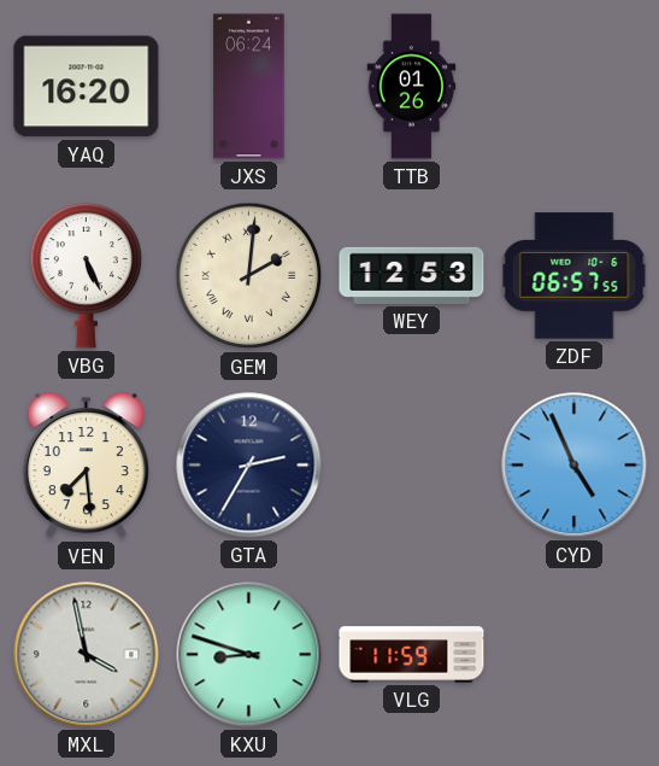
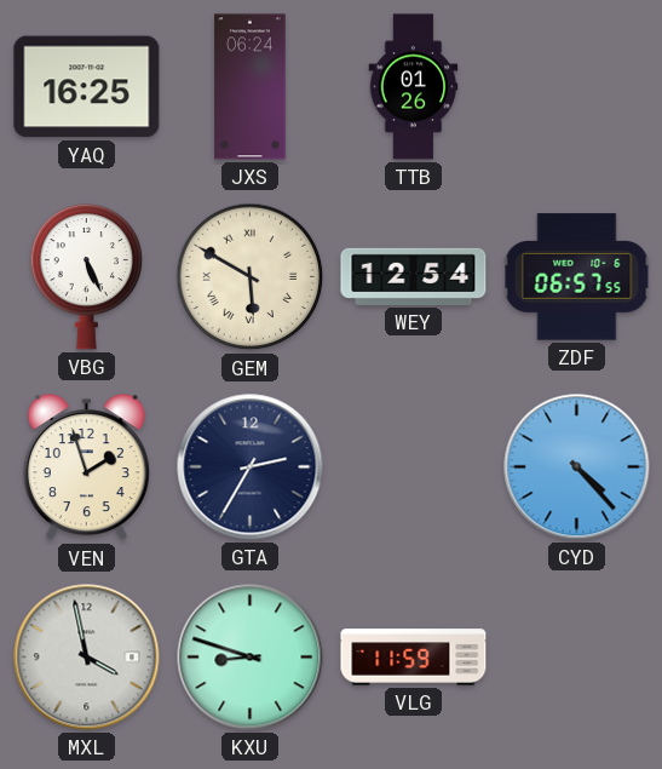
YAQ: 16:20 -> 16:25
GEM: 2:01 -> 5:50
WEY: 12:53 -> 12:54
VEN: 7:29 -> 1:57
CYD: 4:56 -> 4:23
